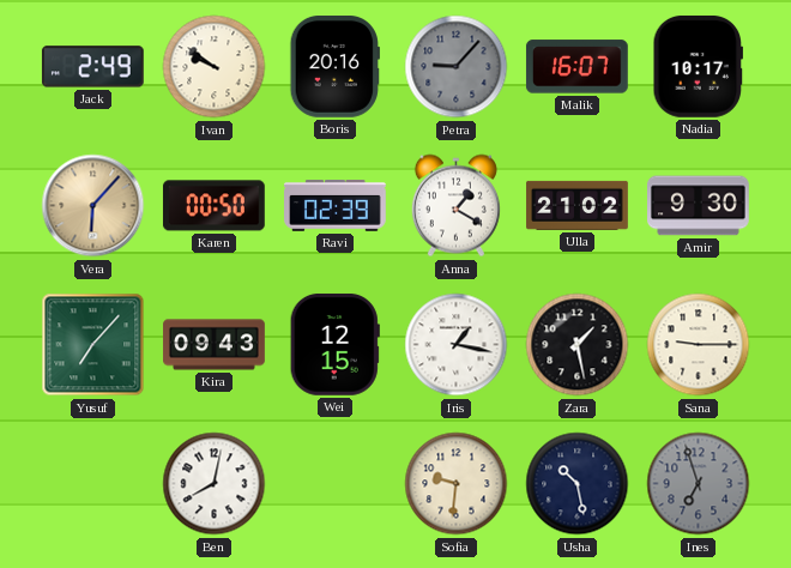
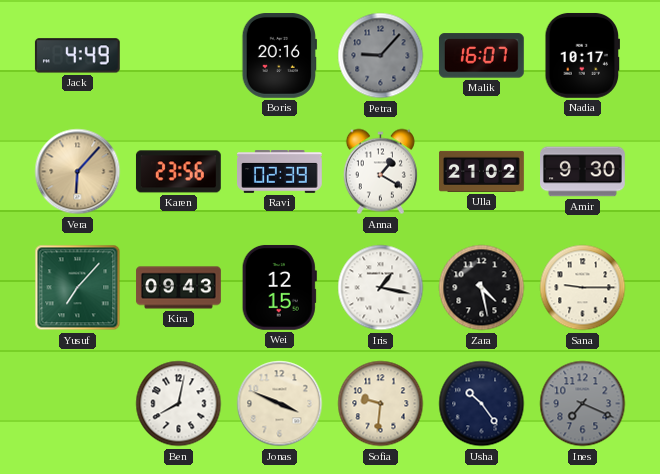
Jack: 2:49 -> 4:49
Ivan: 9:51 -> none
Karen: 00:50 -> 23:56
Zara: 1:28 -> 4:28
Jonas: none -> 3:49
Usha: 10:28 -> 10:24
Ines: 6:57 -> 7:19
